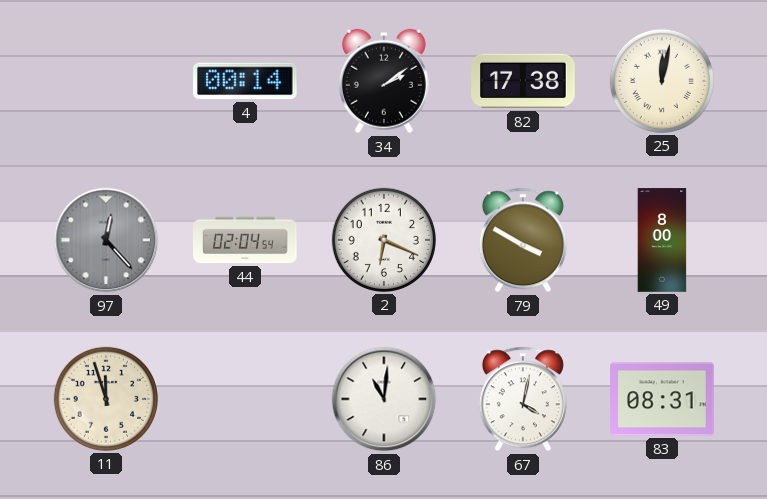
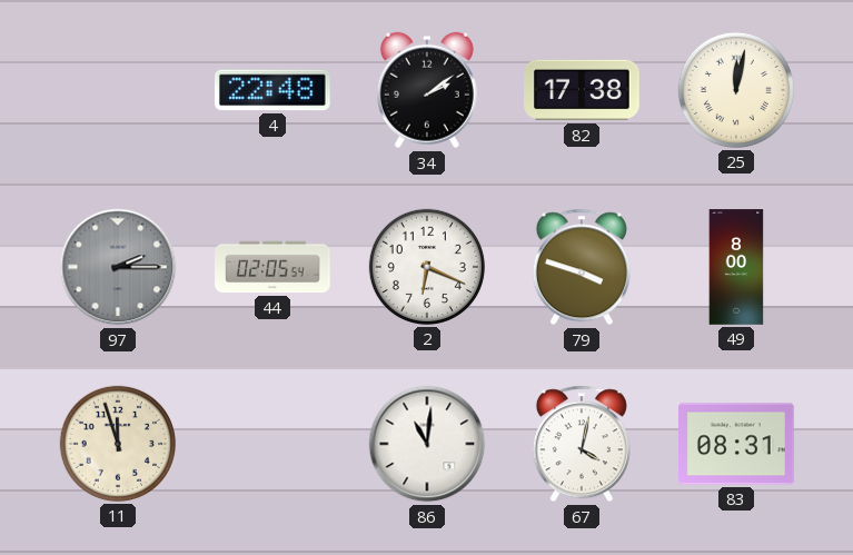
4: 00:14 -> 22:48
97: 12:23 -> 2:15
44: 02:04 -> 02:05
79: 3:50 -> 3:48
